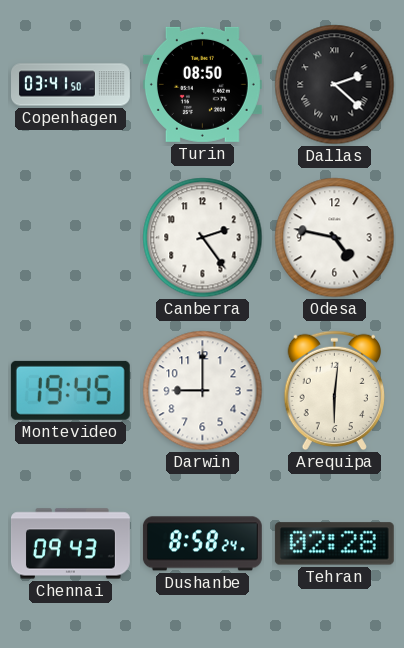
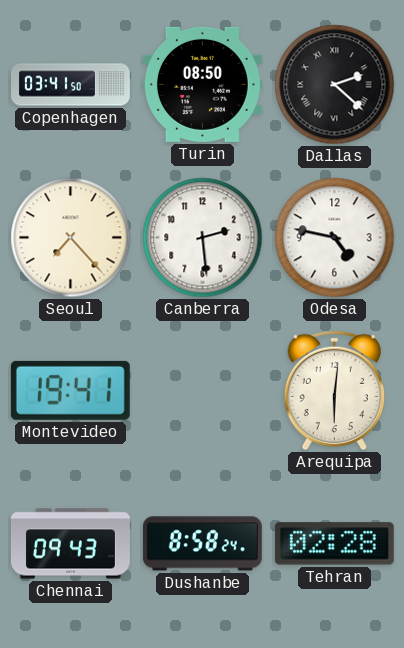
Seoul: none -> 7:23
Canberra: 2:24 -> 2:29
Montevideo: 19:45 -> 19:41
Darwin: 9:00 -> none
